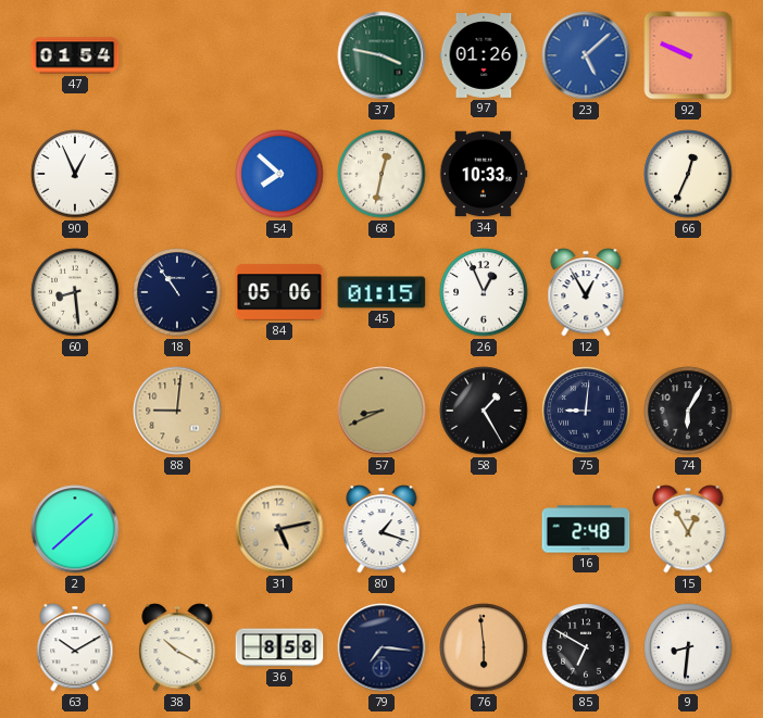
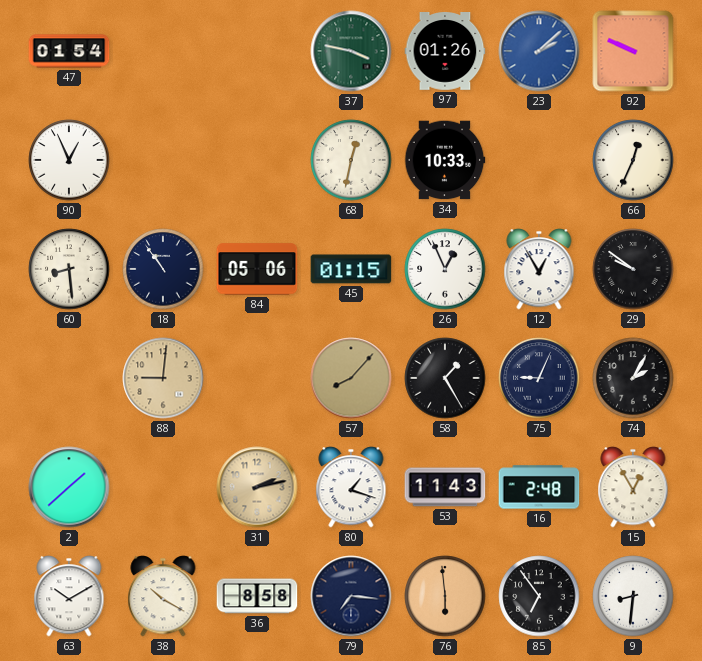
23: 5:08 -> 2:08
54: 7:52 -> none
29: none -> 9:51
57: 8:41 -> 8:07
75: 9:01 -> 9:04
74: 6:05 -> 2:05
31: 5:13 -> 2:13
53: none -> 11:43
85: 6:50 -> 6:54
